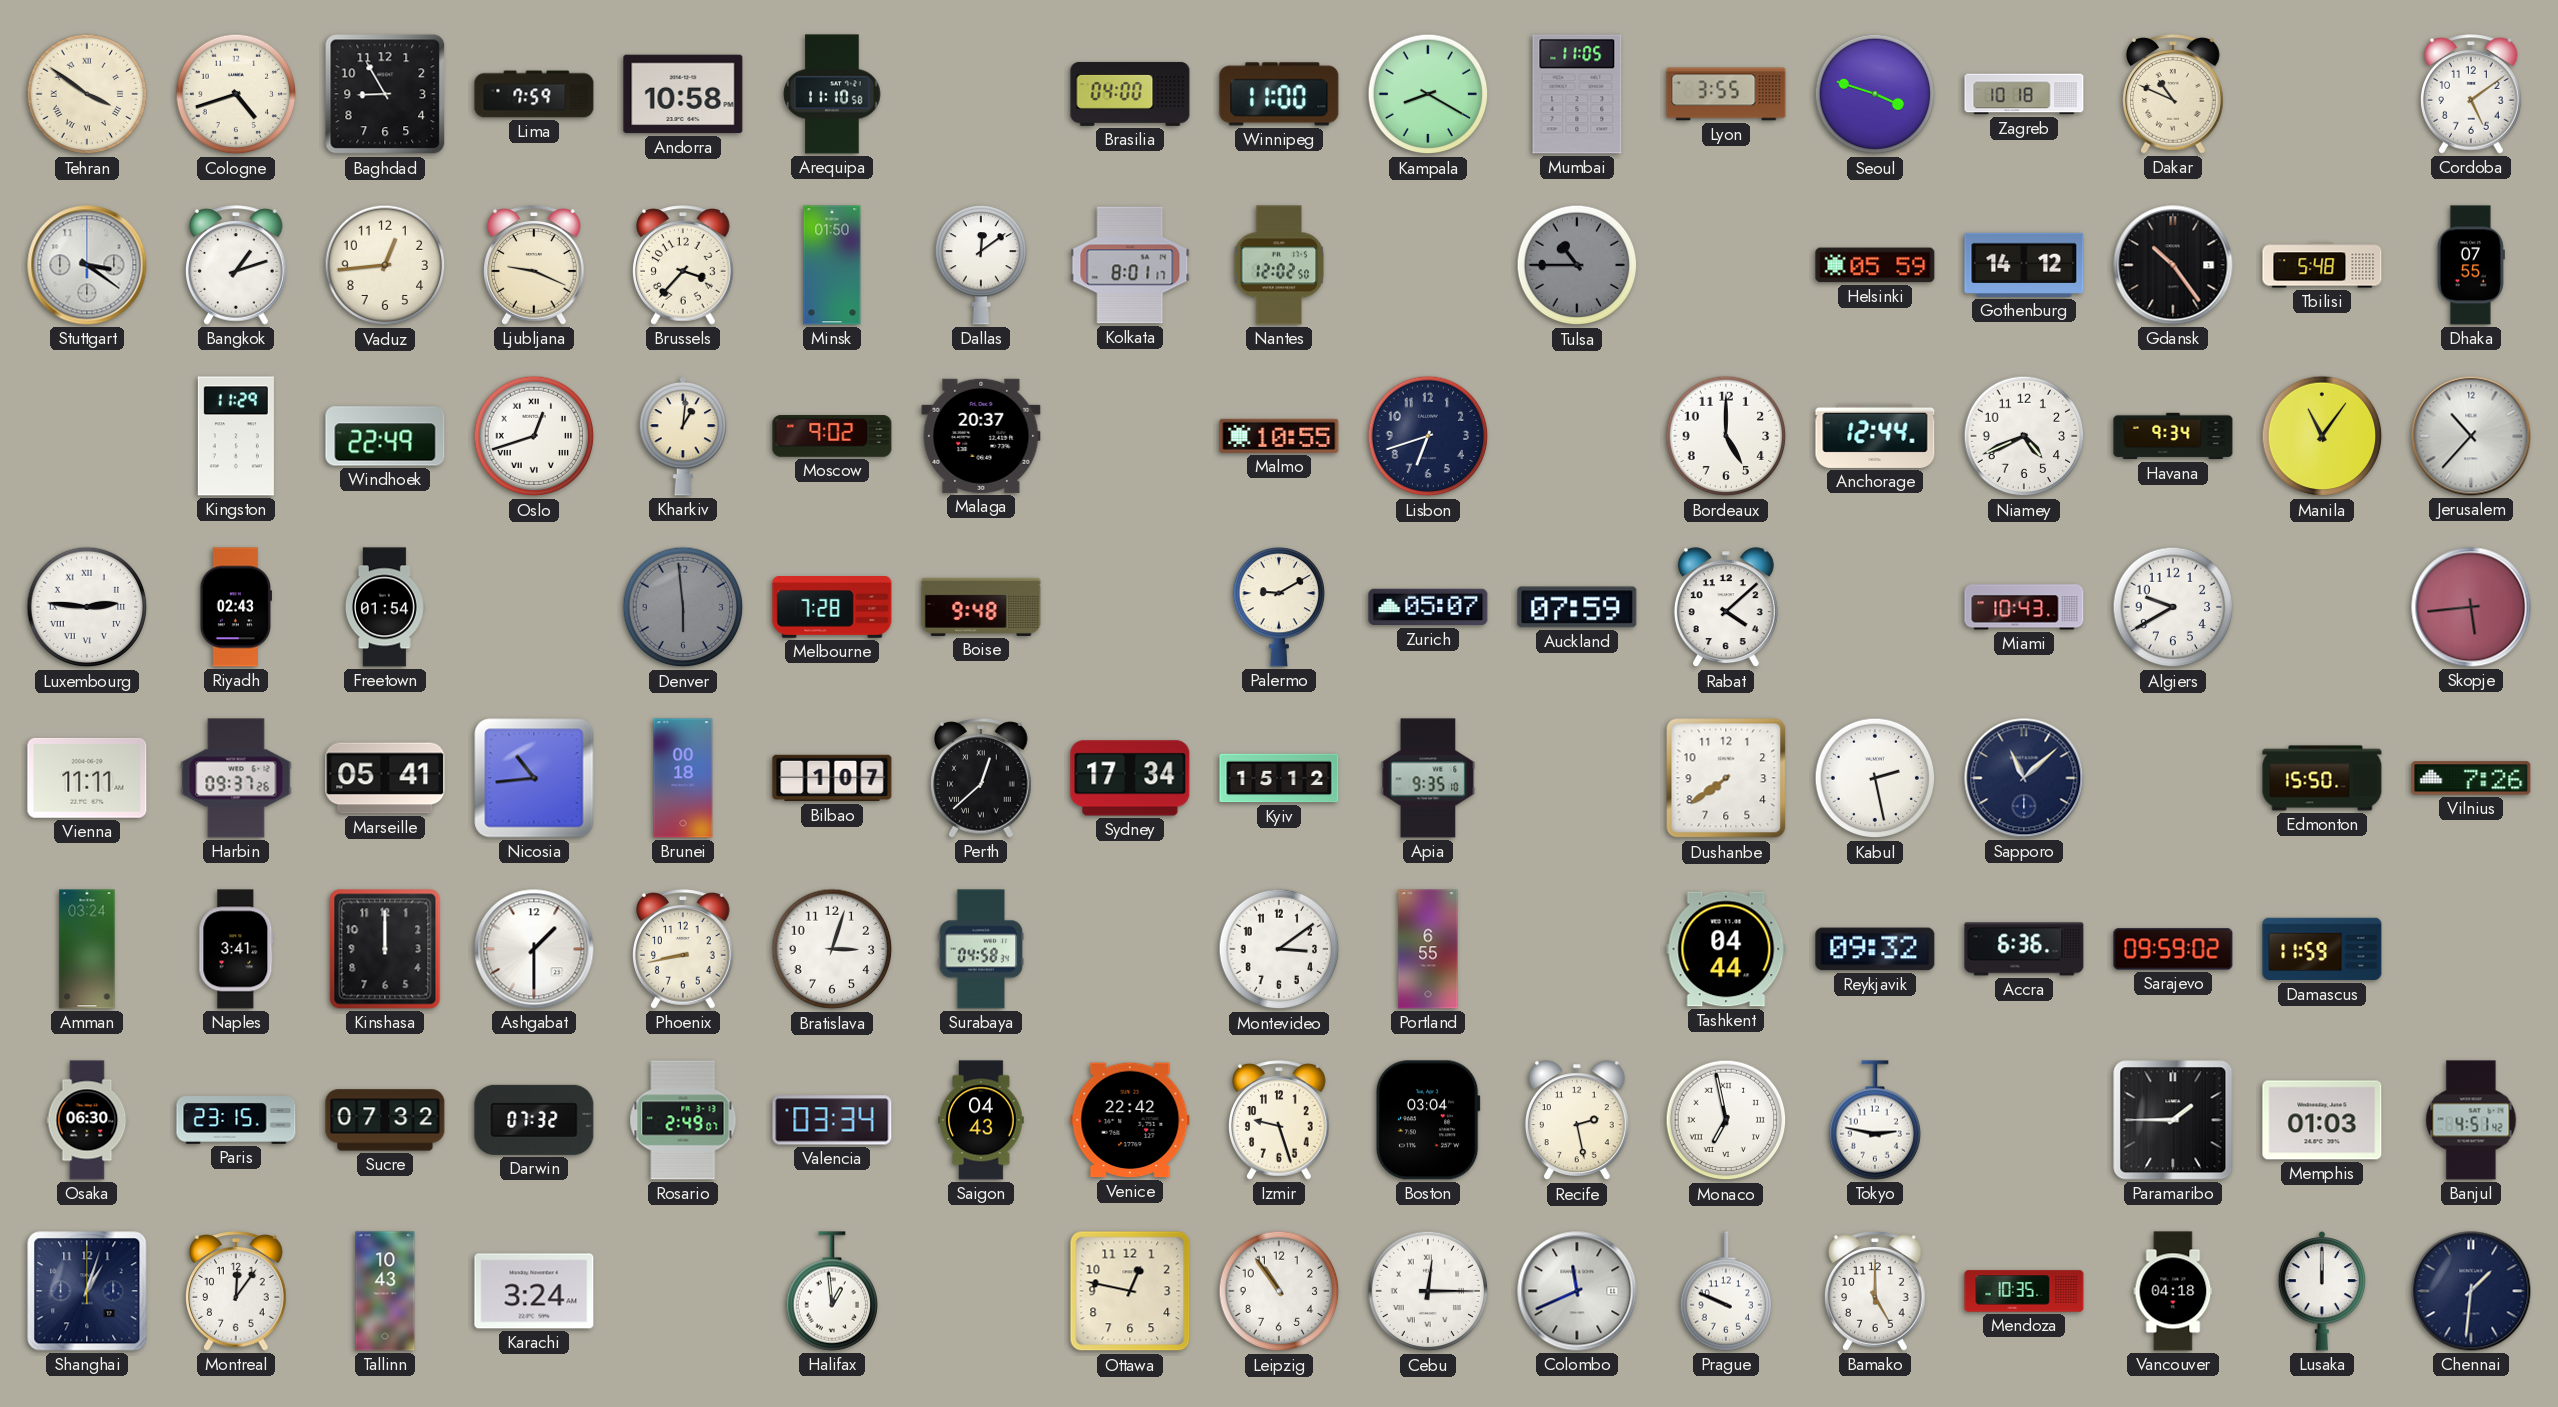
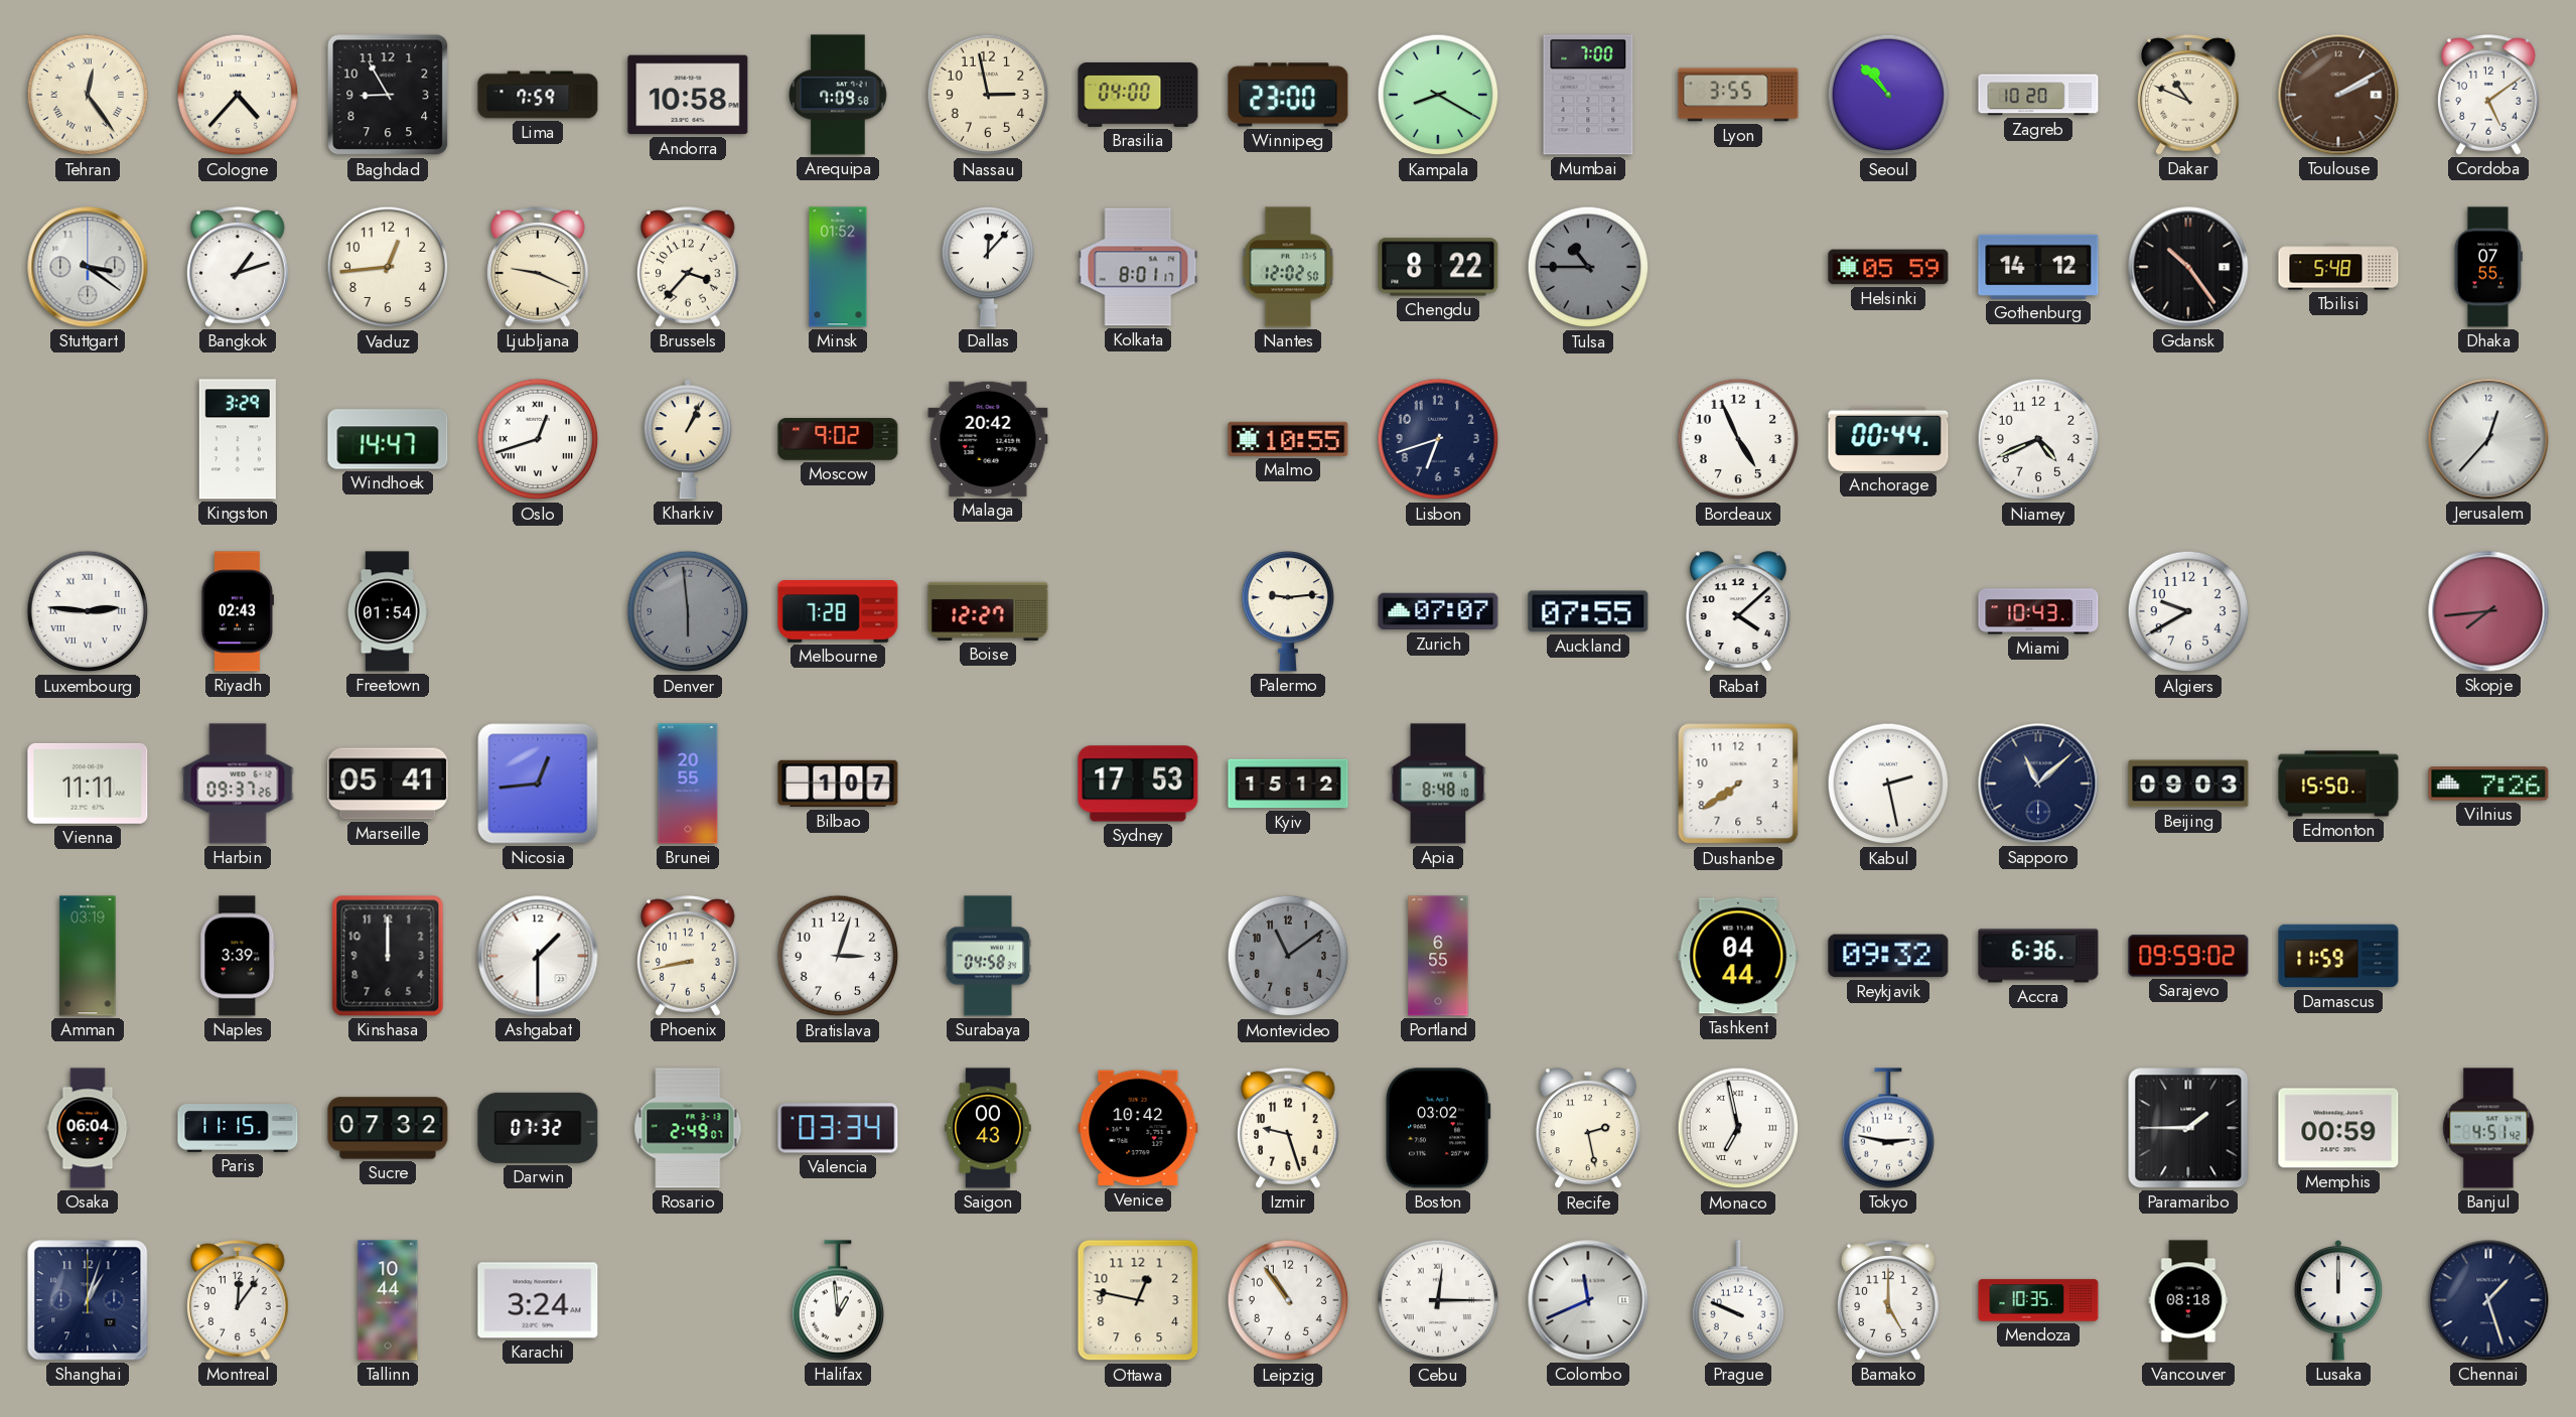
Tehran: 3:51 -> 12:24
Cologne: 4:42 -> 4:37
Arequipa: 11:10 -> 7:09
Nassau: none -> 2:58
Winnipeg: 11:00 -> 23:00
Mumbai: 11:05 -> 7:00
Seoul: 3:48 -> 10:53
Zagreb: 10:18 -> 10:20
Toulouse: none -> 2:10
Minsk: 01:50 -> 01:52
Dallas: 12:09 -> 12:07
Chengdu: none -> 8:22
Kingston: 11:29 -> 3:29
Windhoek: 22:49 -> 14:47
Kharkiv: 1:01 -> 1:04
Malaga: 20:37 -> 20:42
Bordeaux: 5:00 -> 4:56
Anchorage: 12:44 -> 00:44
Havana: 9:34 -> none
Manila: 11:06 -> none
Jerusalem: 10:37 -> 12:37
Boise: 9:48 -> 12:27
Palermo: 9:10 -> 9:14
Zurich: 05:07 -> 07:07
Auckland: 07:59 -> 07:55
Skopje: 5:44 -> 7:44
Nicosia: 10:44 -> 12:44
Brunei: 00:18 -> 20:55
Perth: 12:38 -> none
Sydney: 17:34 -> 17:53
Apia: 9:35 -> 8:48
Beijing: none -> 09:03
Amman: 03:24 -> 03:19
Naples: 3:41 -> 3:39
Montevideo: 3:09 -> 11:09
Montevideo dial: white -> grey
Osaka: 06:30 -> 06:04
Paris: 23:15 -> 11:15
Saigon: 04:43 -> 00:43
Venice: 22:42 -> 10:42
Boston: 03:04 -> 03:02
Memphis: 01:03 -> 00:59
Tallinn: 10:43 -> 10:44
Vancouver: 04:18 -> 08:18
Chennai: 1:31 -> 1:27
